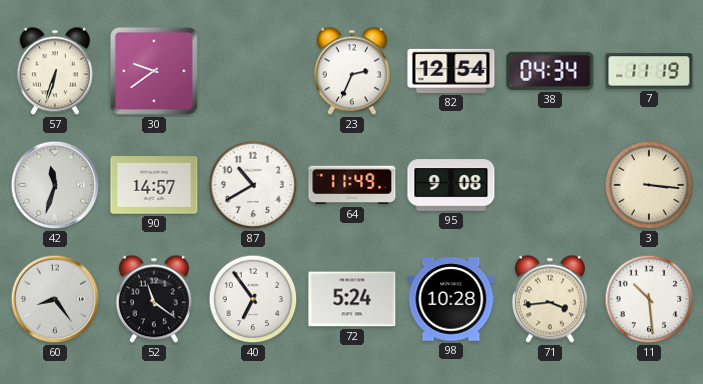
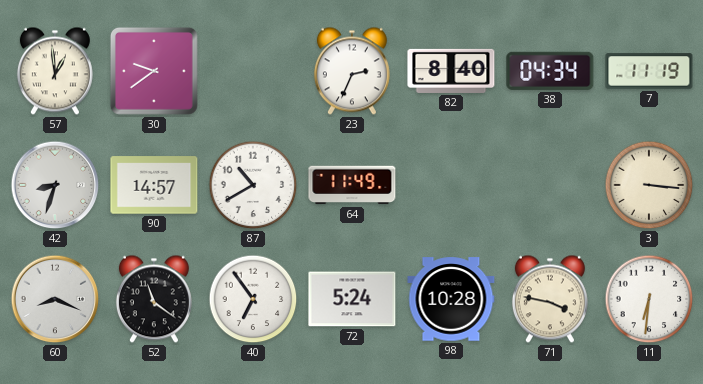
57: 6:33 -> 12:59
82: 12:54 -> 8:40
42: 11:33 -> 8:33
95: 9:08 -> none
60: 8:24 -> 8:19
71: 3:44 -> 3:47
11: 10:29 -> 6:31
